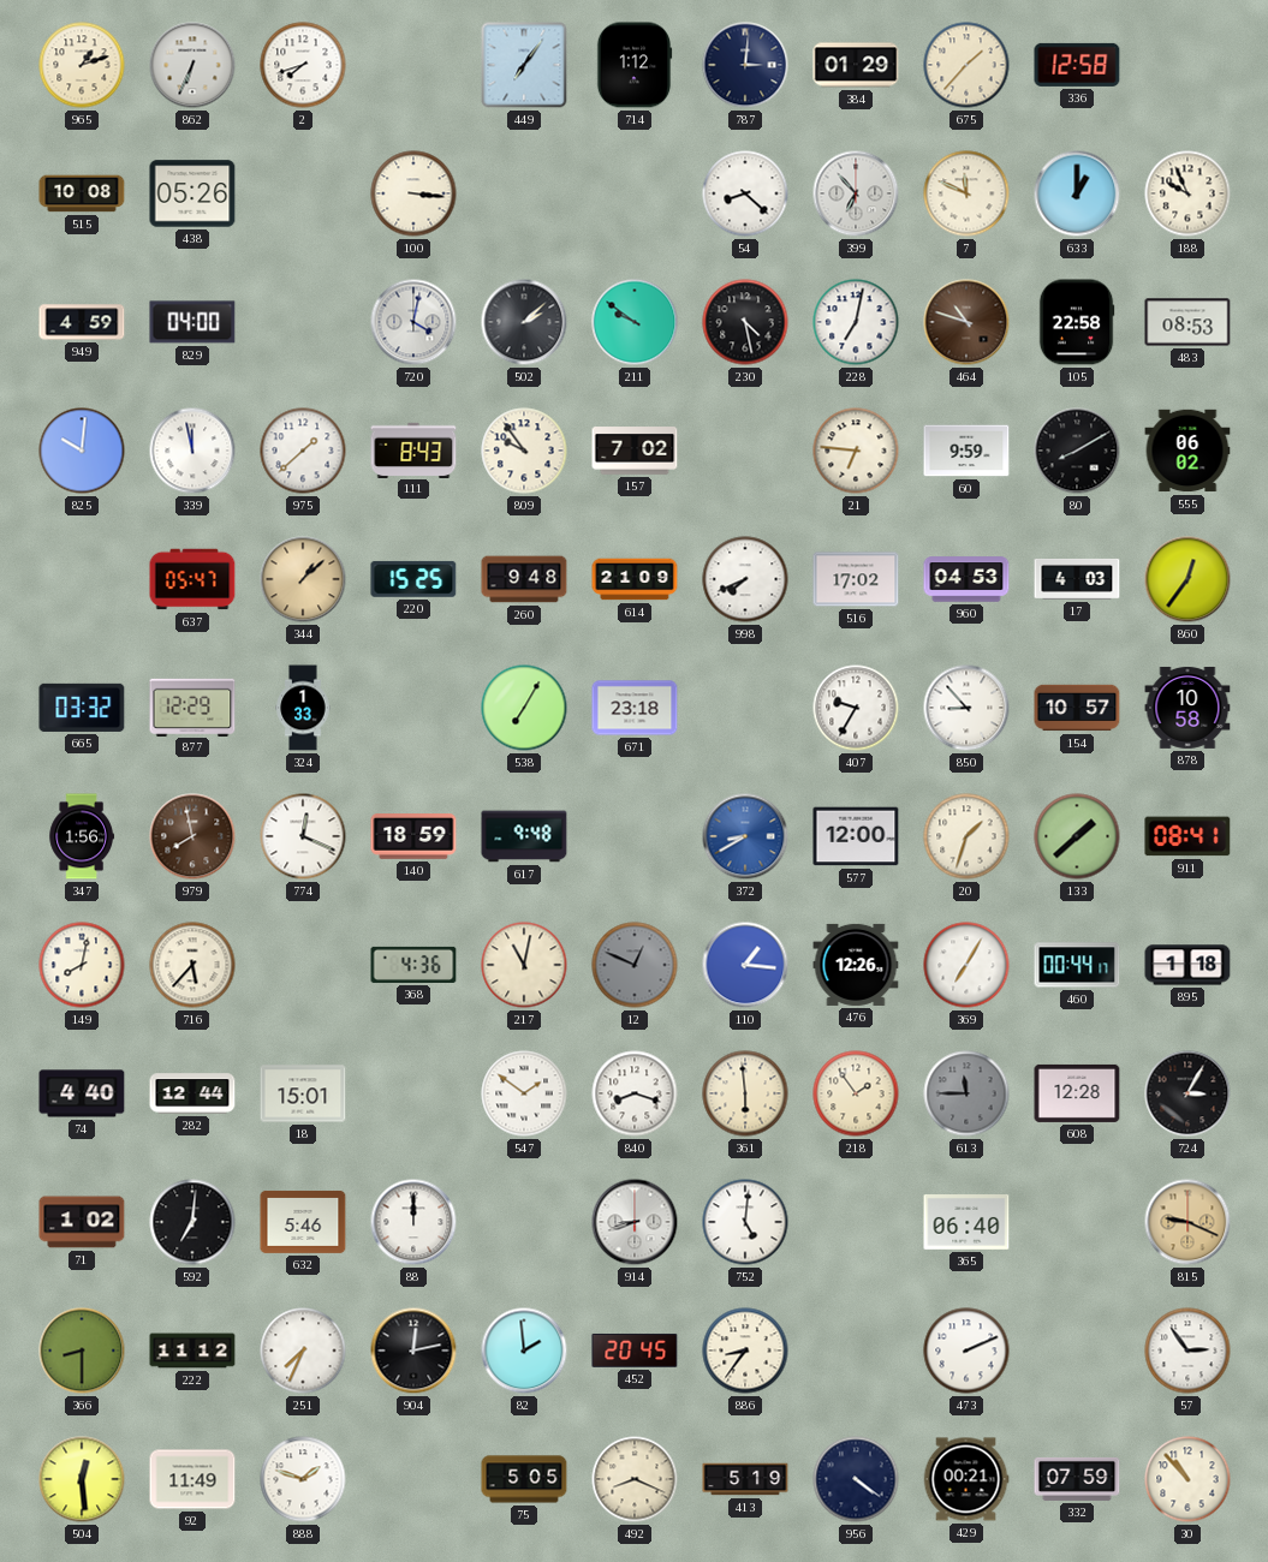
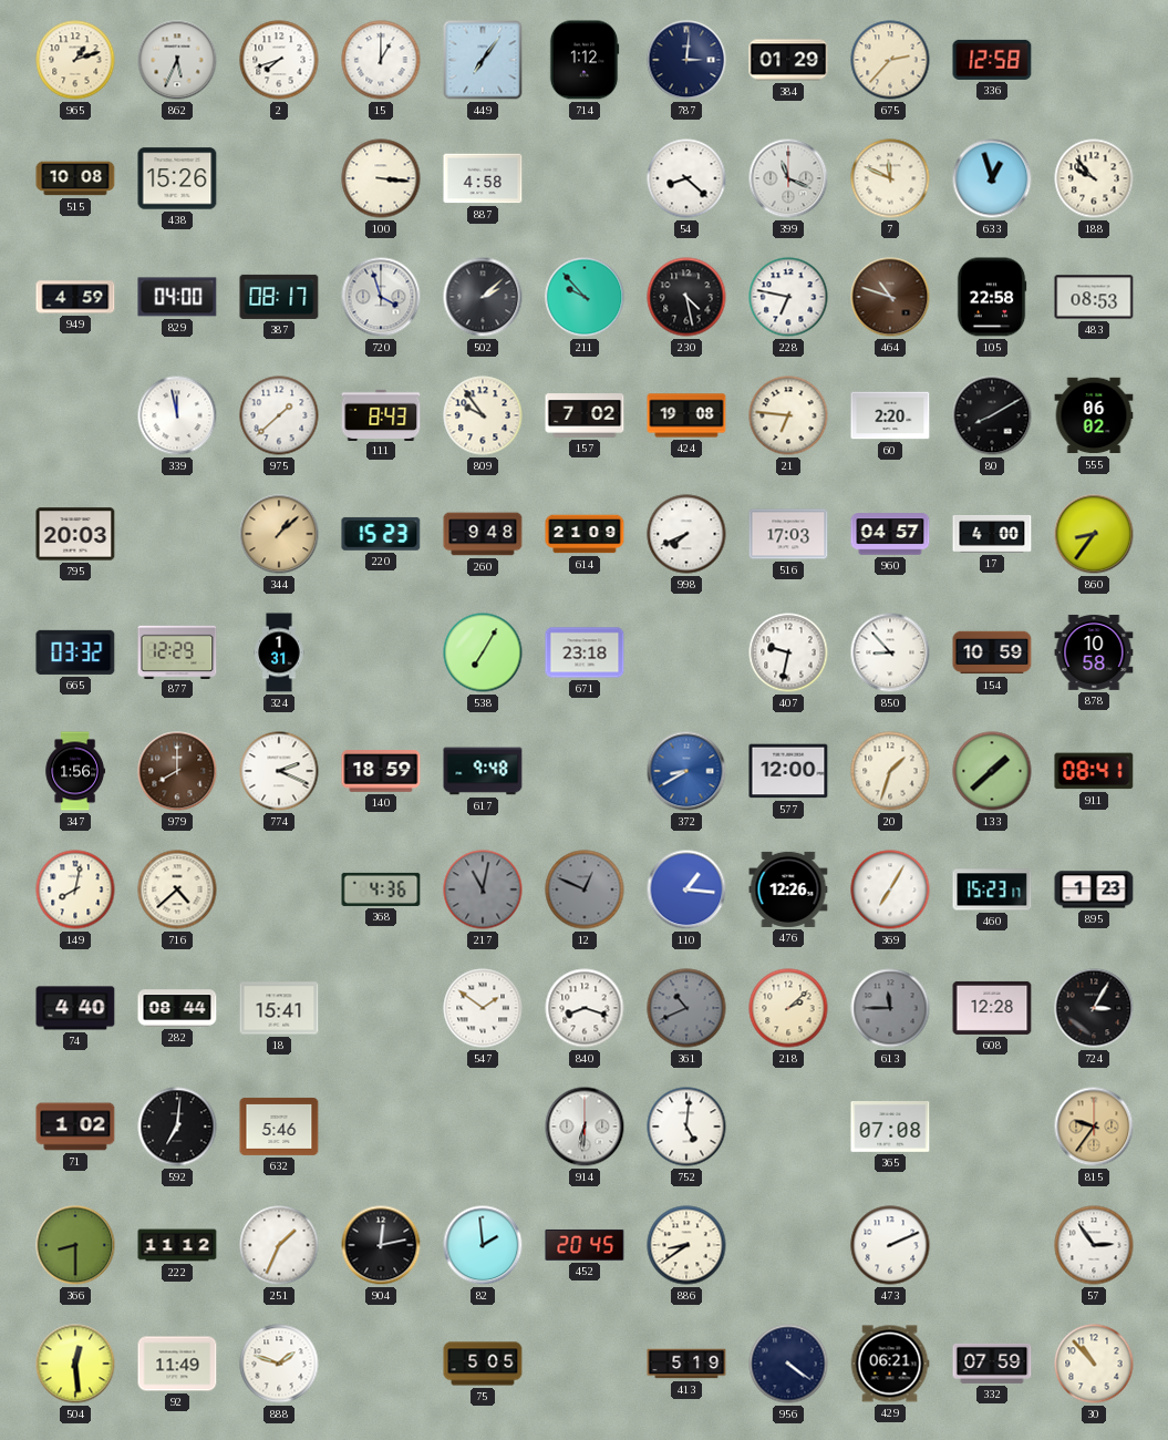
862: 6:34 -> 5:34
15: none -> 1:00
675: 1:37 -> 2:37
438: 05:26 -> 15:26
887: none -> 4:58
399: 6:53 -> 11:19
633: 1:00 -> 12:57
188: 9:56 -> 9:53
387: none -> 08:17
720: 4:02 -> 3:57
211: 9:51 -> 9:53
228: 7:02 -> 6:47
825: 10:01 -> none
424: none -> 19:08
60: 9:59 -> 2:20
795: none -> 20:03
637: 05:47 -> none
220: 15:25 -> 15:23
516: 17:02 -> 17:03
960: 04:53 -> 04:57
17: 4:03 -> 4:00
860: 12:36 -> 8:36
324: 1:33 -> 1:31
407: 9:35 -> 9:32
154: 10:57 -> 10:59
979: 7:58 -> 8:00
774: 12:19 -> 2:19
716: 5:37 -> 4:38
217 dial: cream -> grey
460: 00:44 -> 15:23
895: 1:18 -> 1:23
282: 12:44 -> 08:44
18: 15:01 -> 15:41
361: 5:59 -> 10:41
361 dial: cream -> grey
218: 1:54 -> 2:08
88: 12:00 -> none
914: 8:42 -> 6:31
365: 06:40 -> 07:08
815: 9:19 -> 9:36
251: 7:34 -> 1:34
886: 8:36 -> 8:39
492: 8:19 -> none
429: 00:21 -> 06:21
